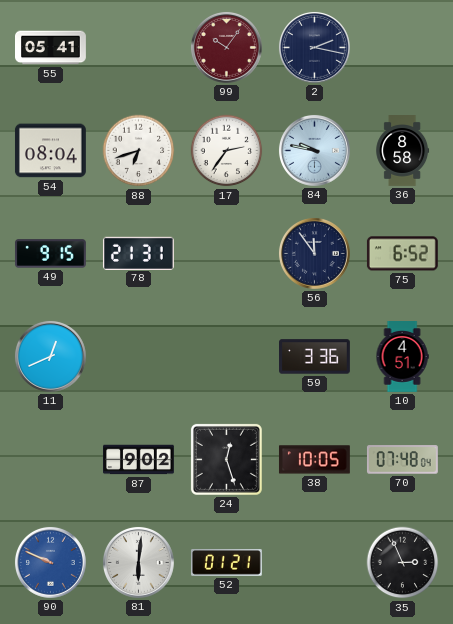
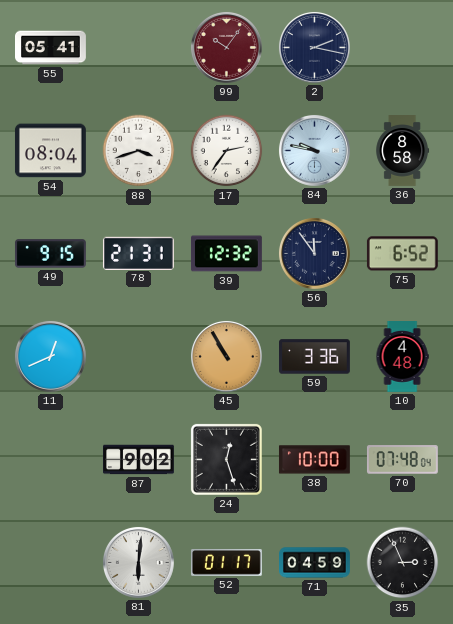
88: 6:42 -> 3:42
39: none -> 12:32
45: none -> 10:55
10: 4:51 -> 4:48
38: 10:05 -> 10:00
90: 9:49 -> none
52: 01:21 -> 01:17
71: none -> 04:59
